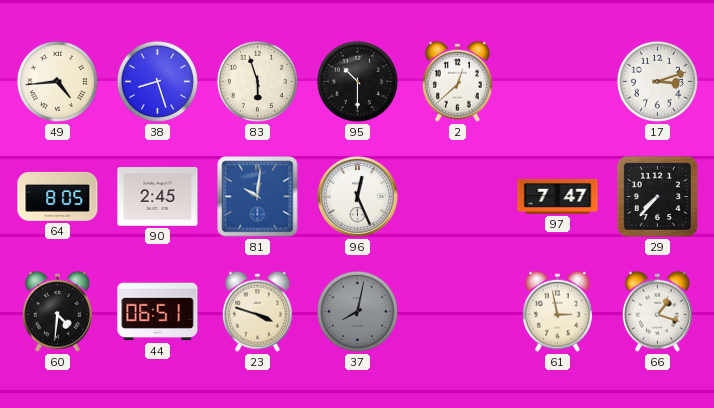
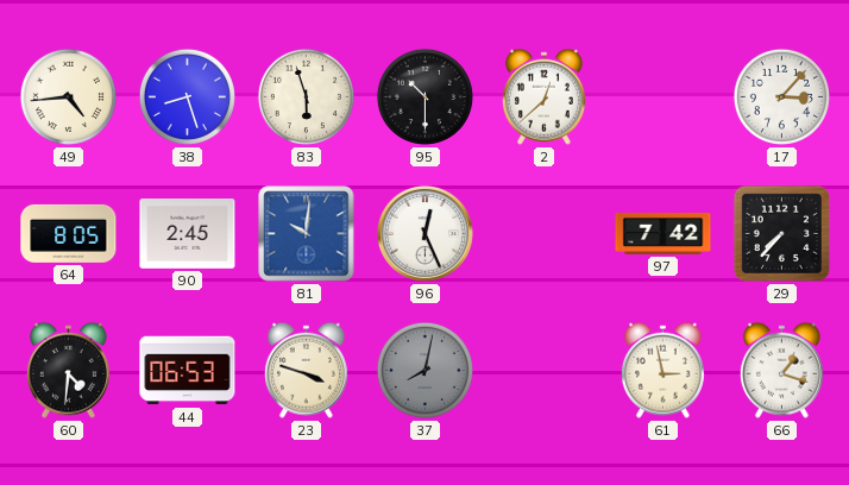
17: 3:12 -> 3:07
97: 7:47 -> 7:42
44: 06:51 -> 06:53
